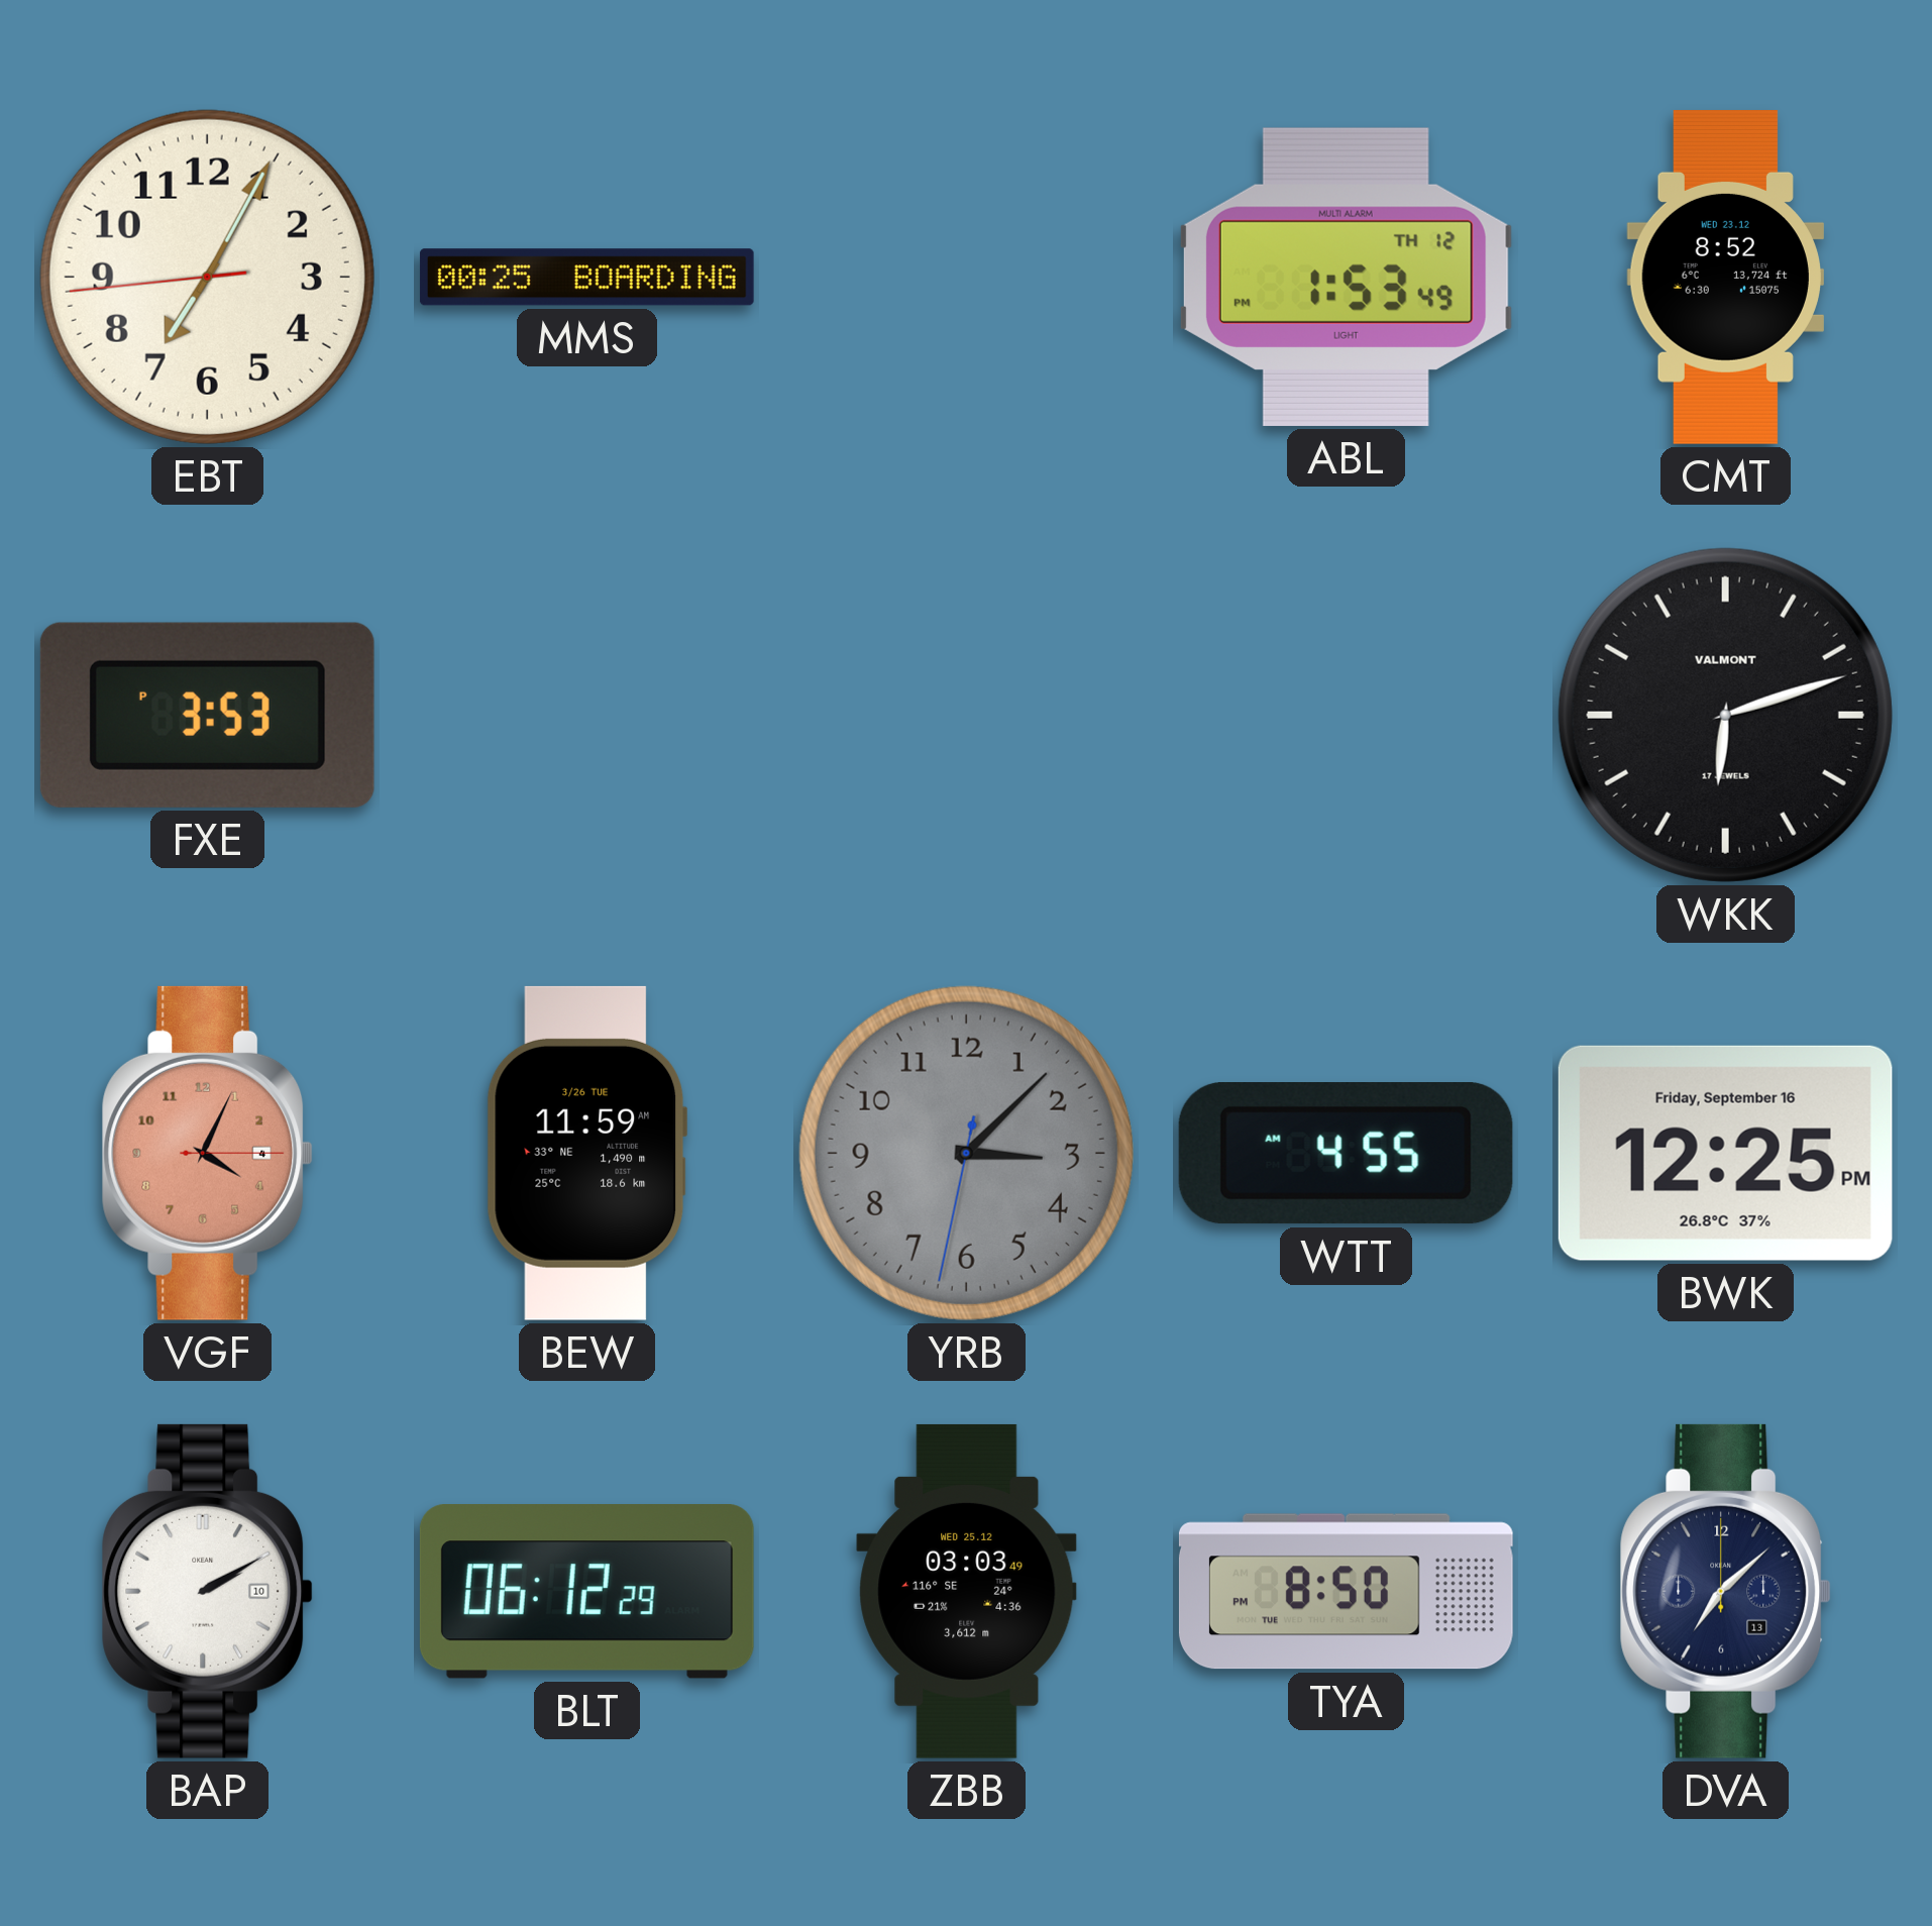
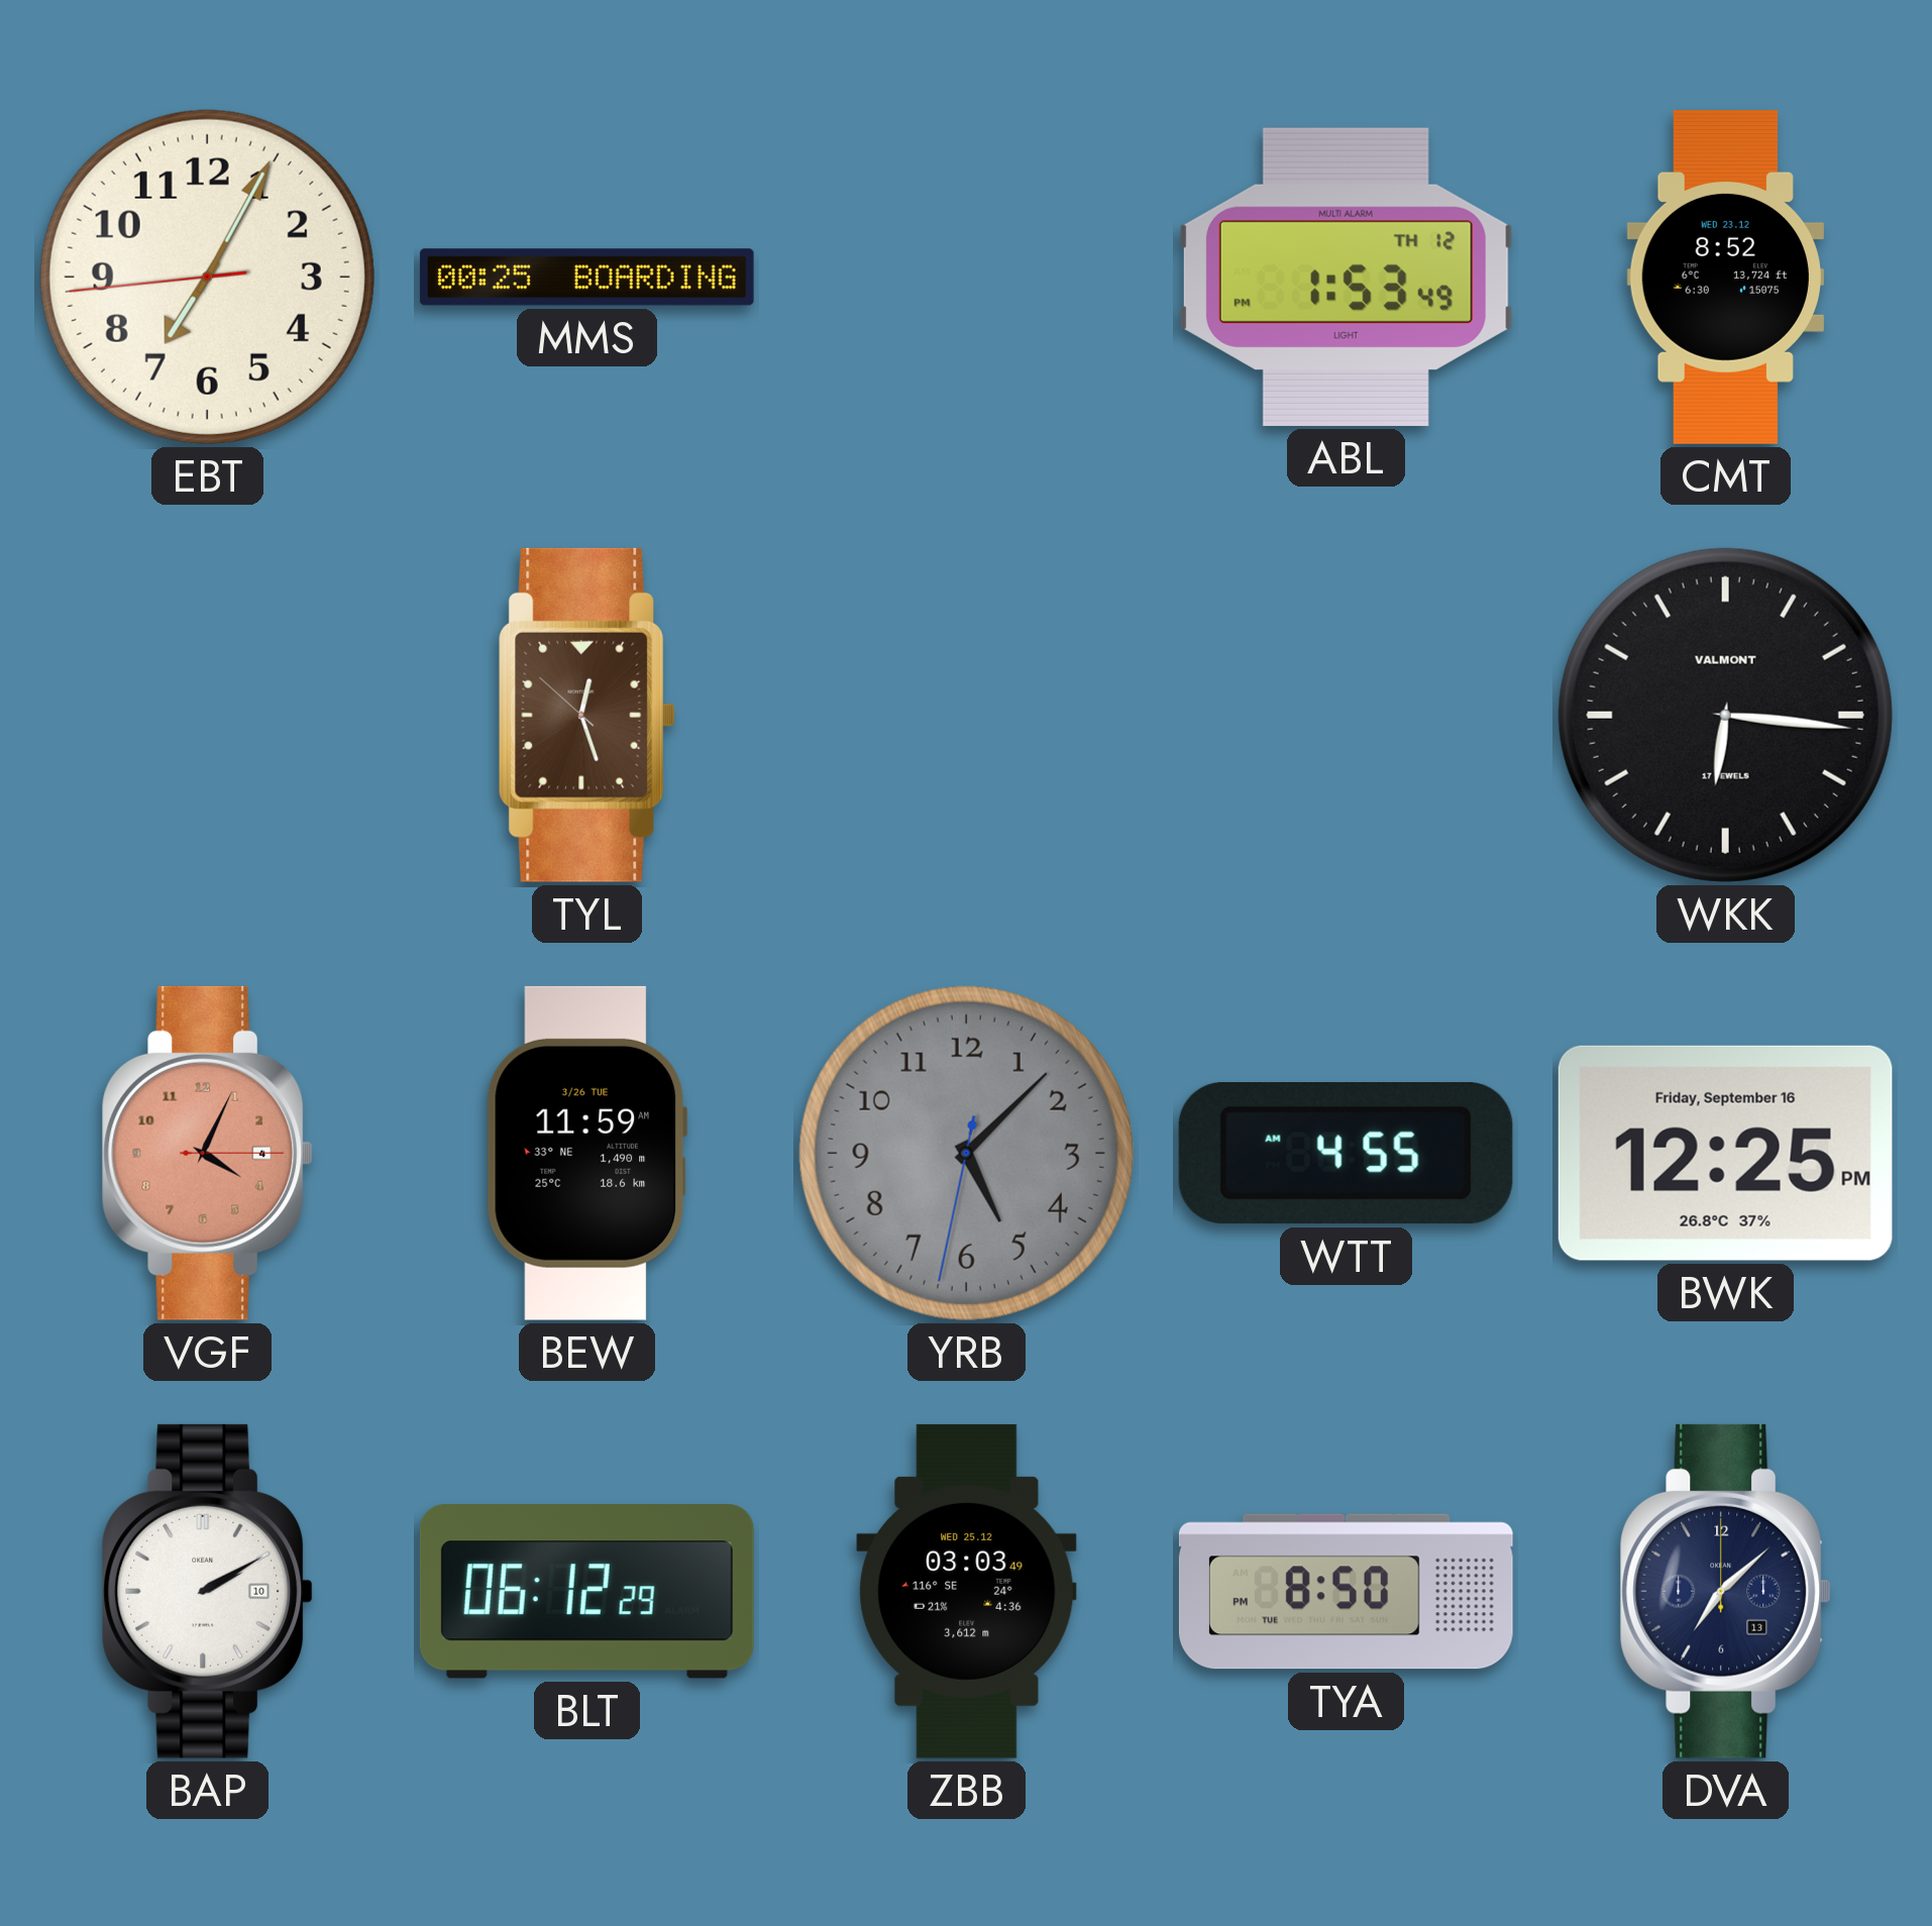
FXE: 3:53 -> none
TYL: none -> 12:26
WKK: 6:12 -> 6:16
YRB: 3:07 -> 5:07
